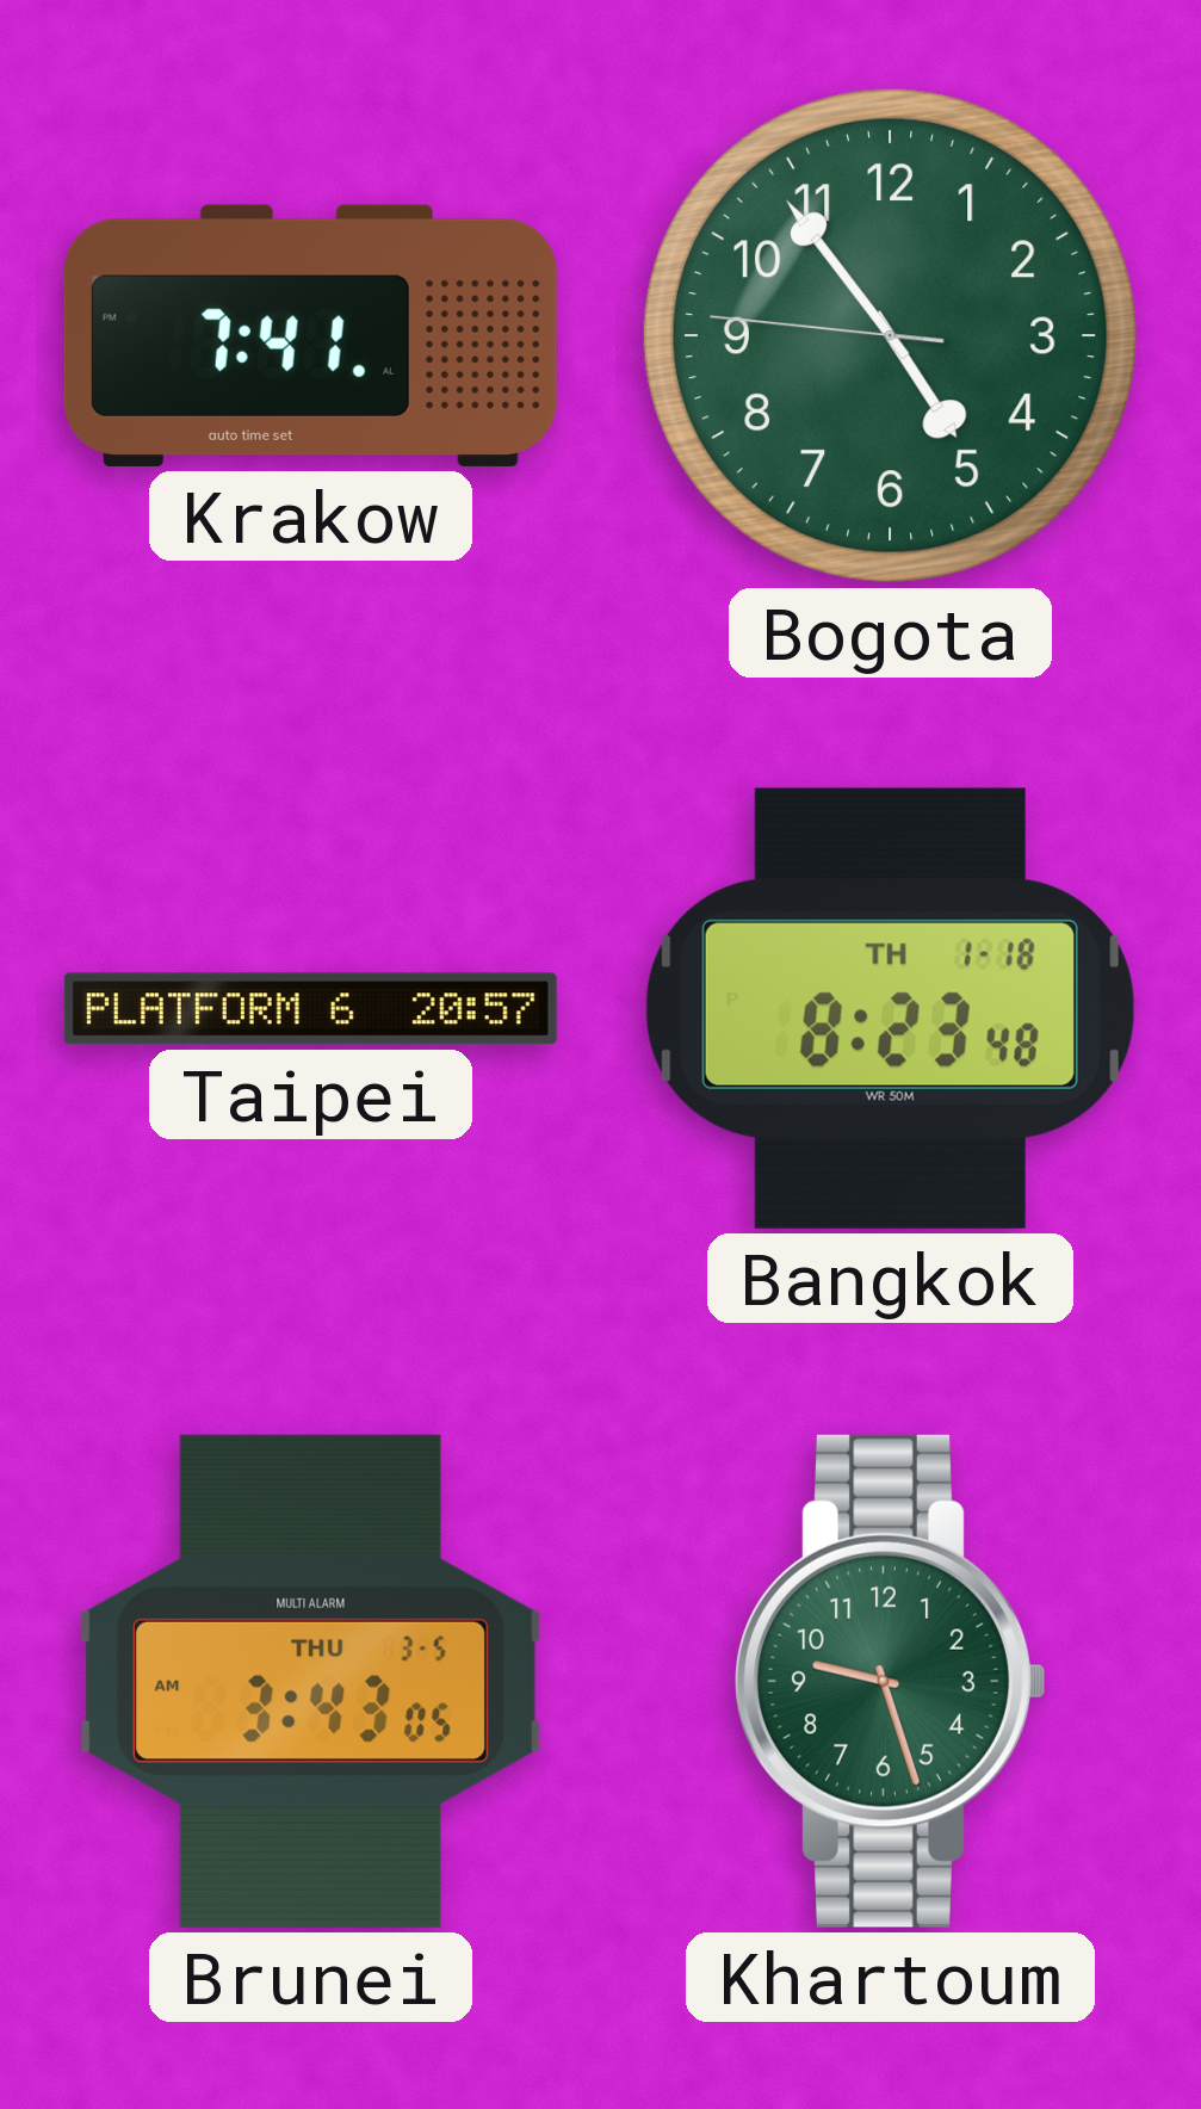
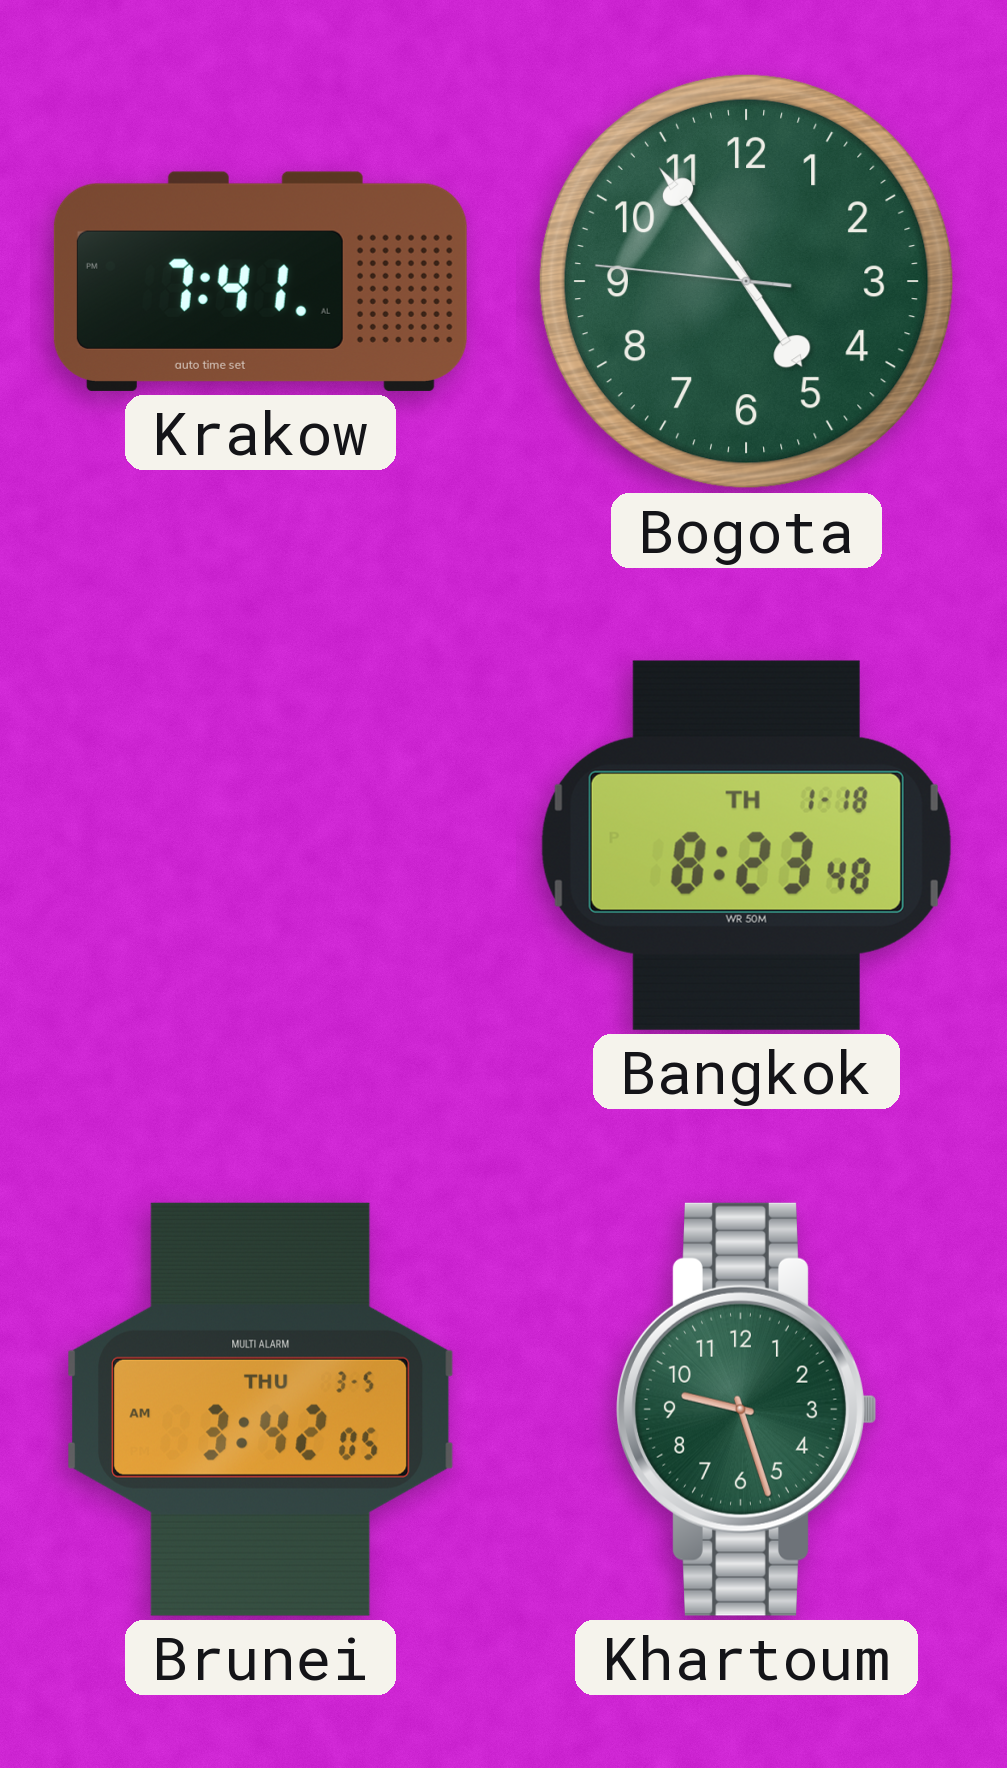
Taipei: 20:57 -> none
Brunei: 3:43 -> 3:42
